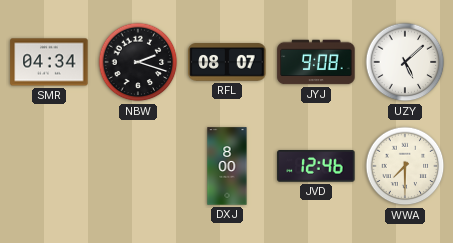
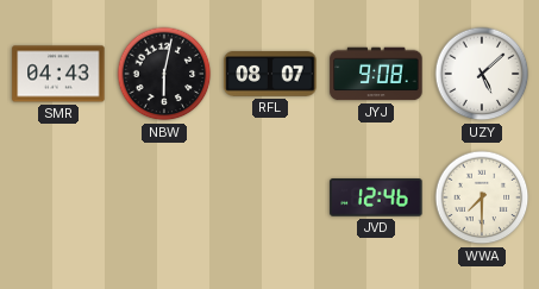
SMR: 04:34 -> 04:43
NBW: 2:18 -> 6:02
DXJ: 8:00 -> none
